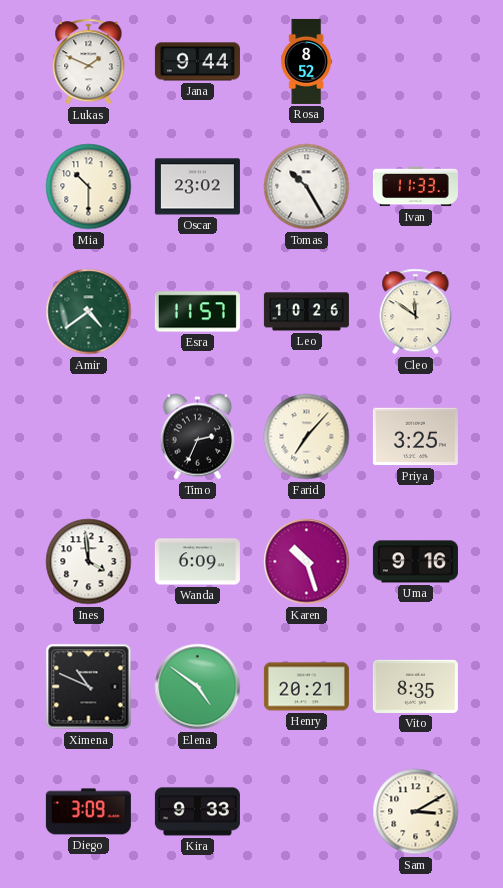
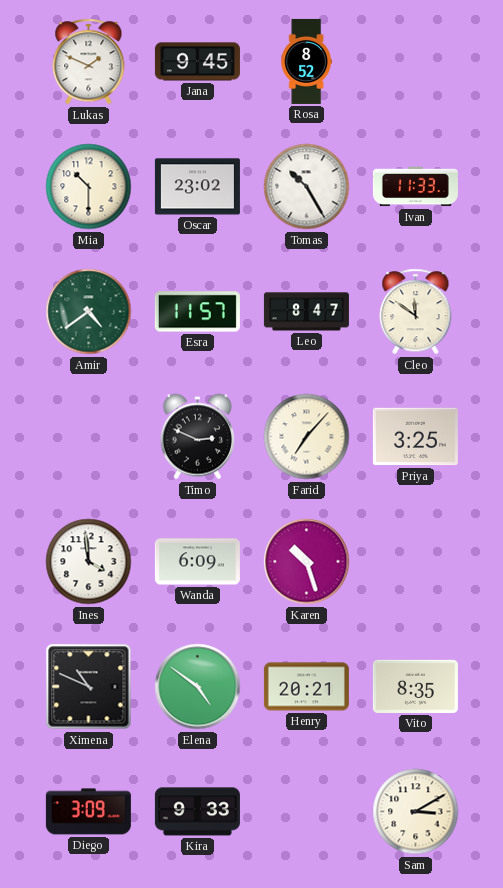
Jana: 9:44 -> 9:45
Leo: 10:26 -> 8:47
Timo: 2:34 -> 2:49
Uma: 9:16 -> none
